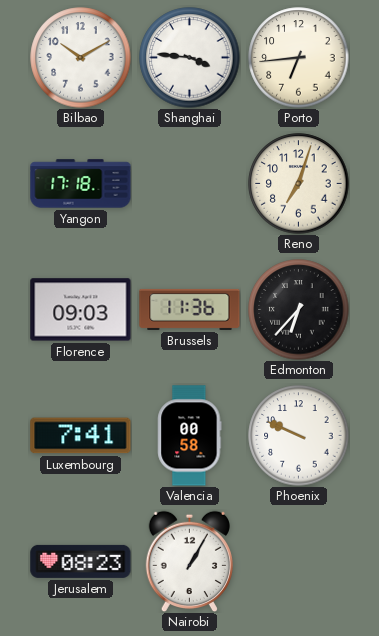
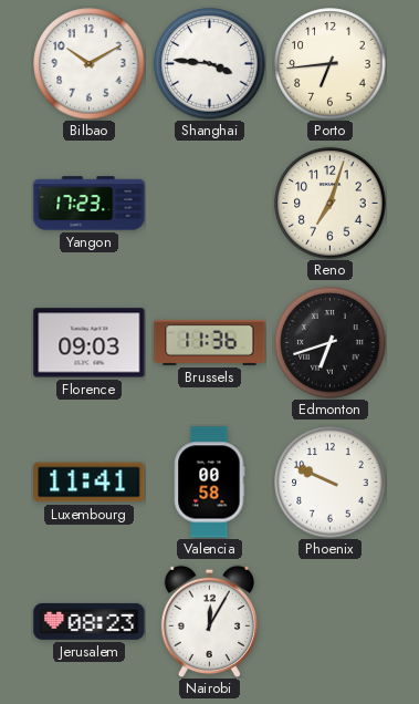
Yangon: 17:18 -> 17:23
Edmonton: 6:37 -> 6:42
Luxembourg: 7:41 -> 11:41
Nairobi: 1:05 -> 12:05
